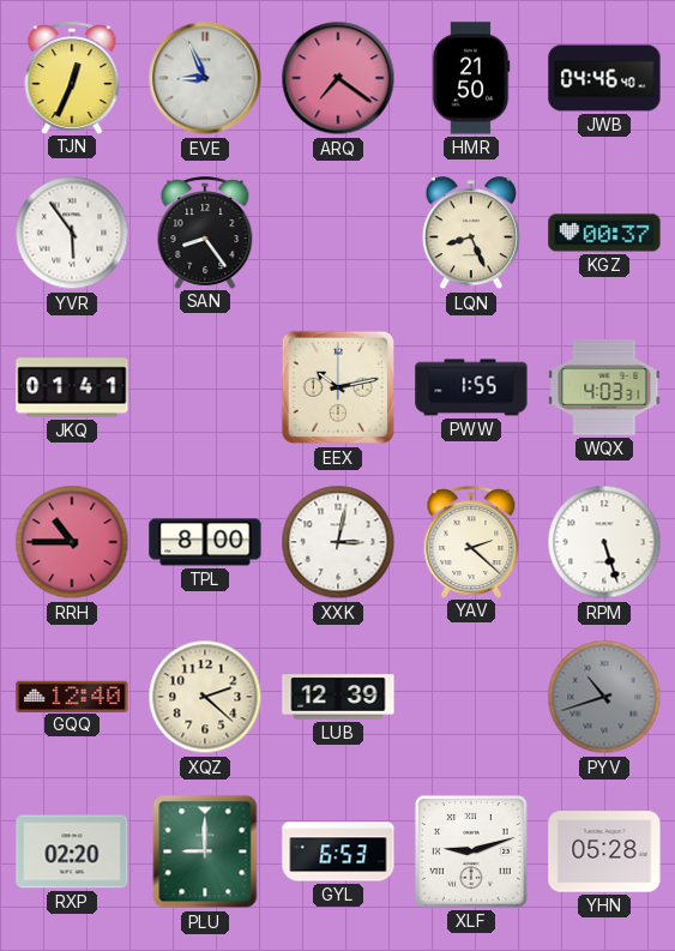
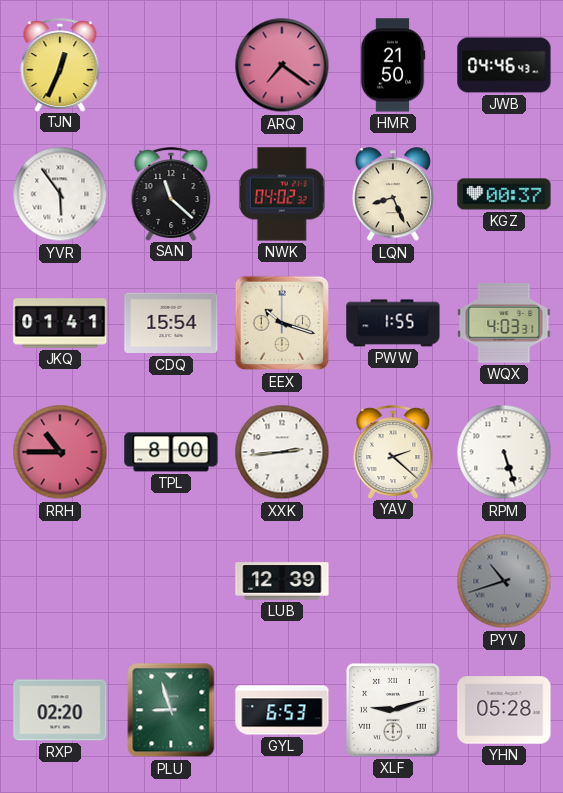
EVE: 8:56 -> none
JWB: 04:46:40 -> 04:46:43
SAN: 8:24 -> 11:22
NWK: none -> 04:02
CDQ: none -> 15:54
EEX: 10:13 -> 10:18
XXK: 3:02 -> 2:44
GQQ: 12:40 -> none
XQZ: 2:22 -> none
PLU: 9:00 -> 8:57
